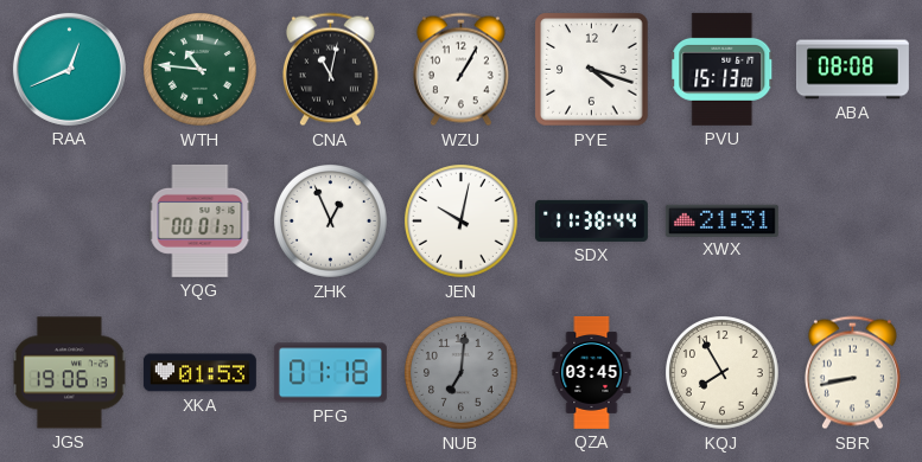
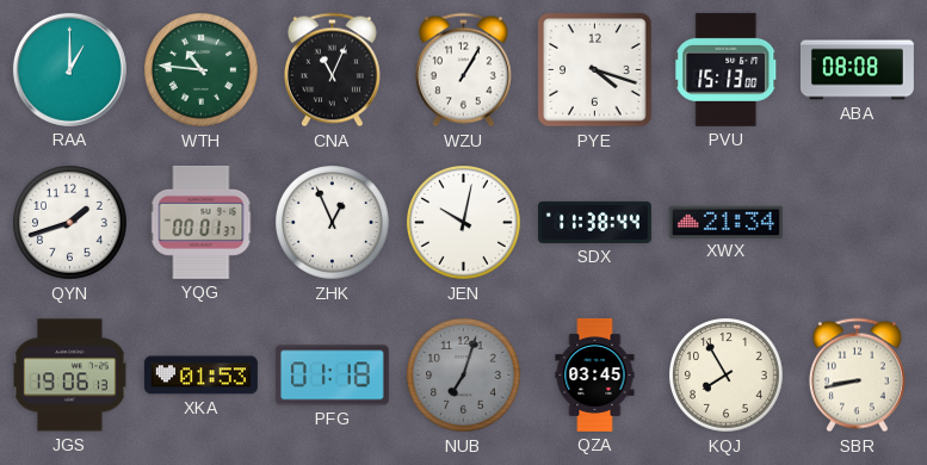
RAA: 12:41 -> 1:00
CNA: 11:02 -> 11:04
QYN: none -> 1:42
XWX: 21:31 -> 21:34
NUB: 7:01 -> 7:03
